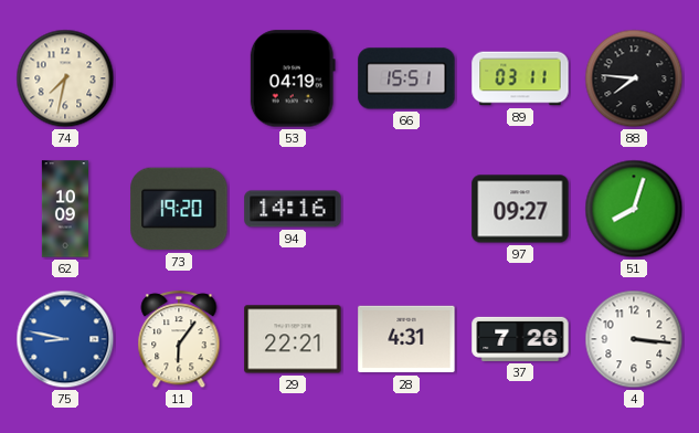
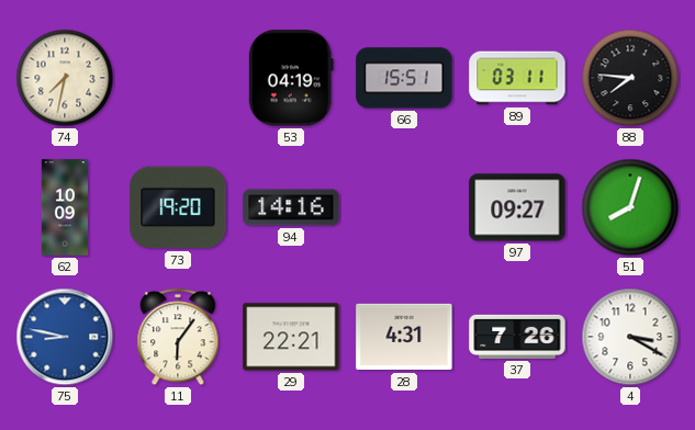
4: 3:16 -> 3:20
